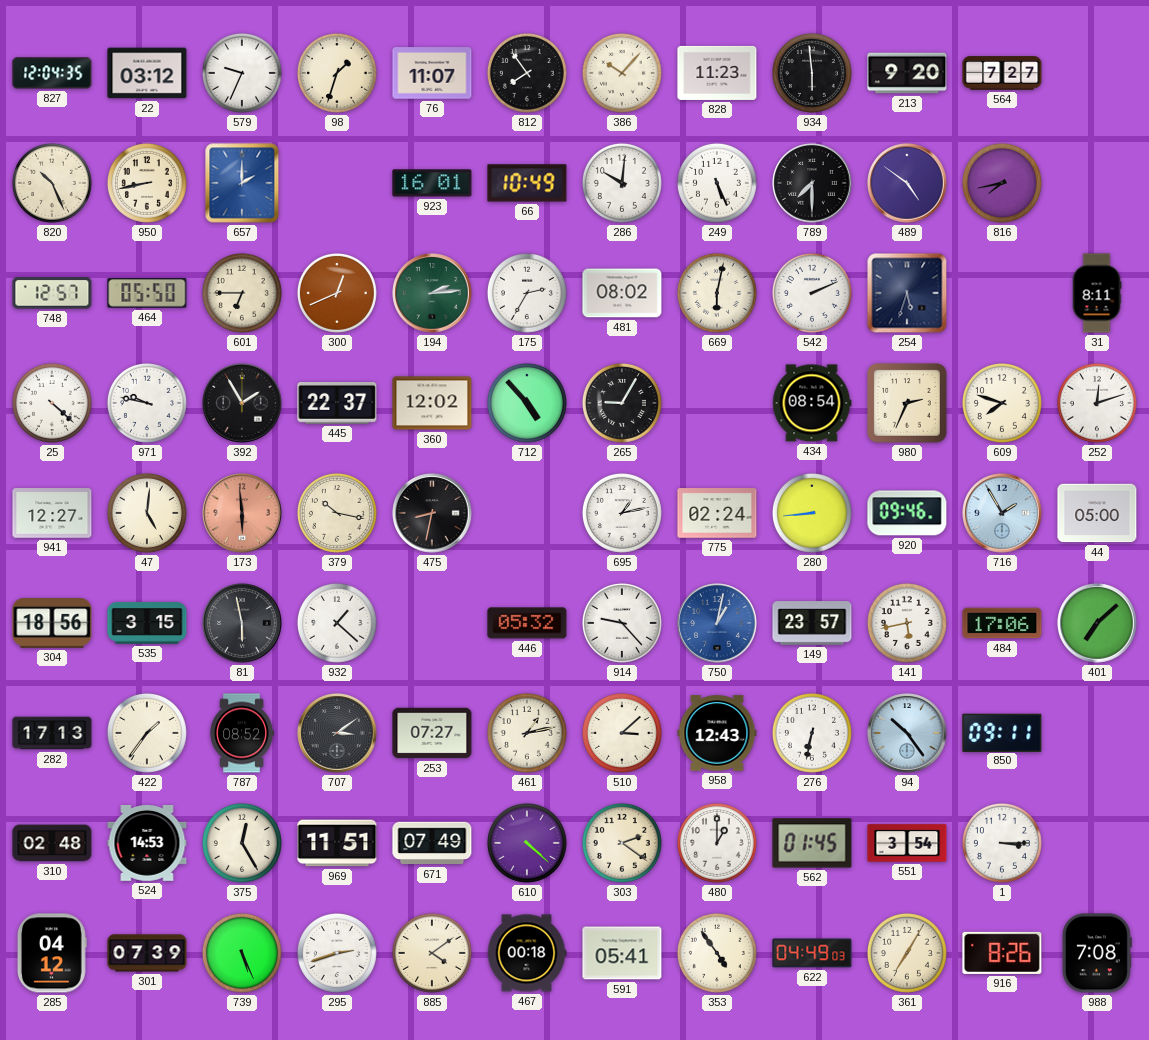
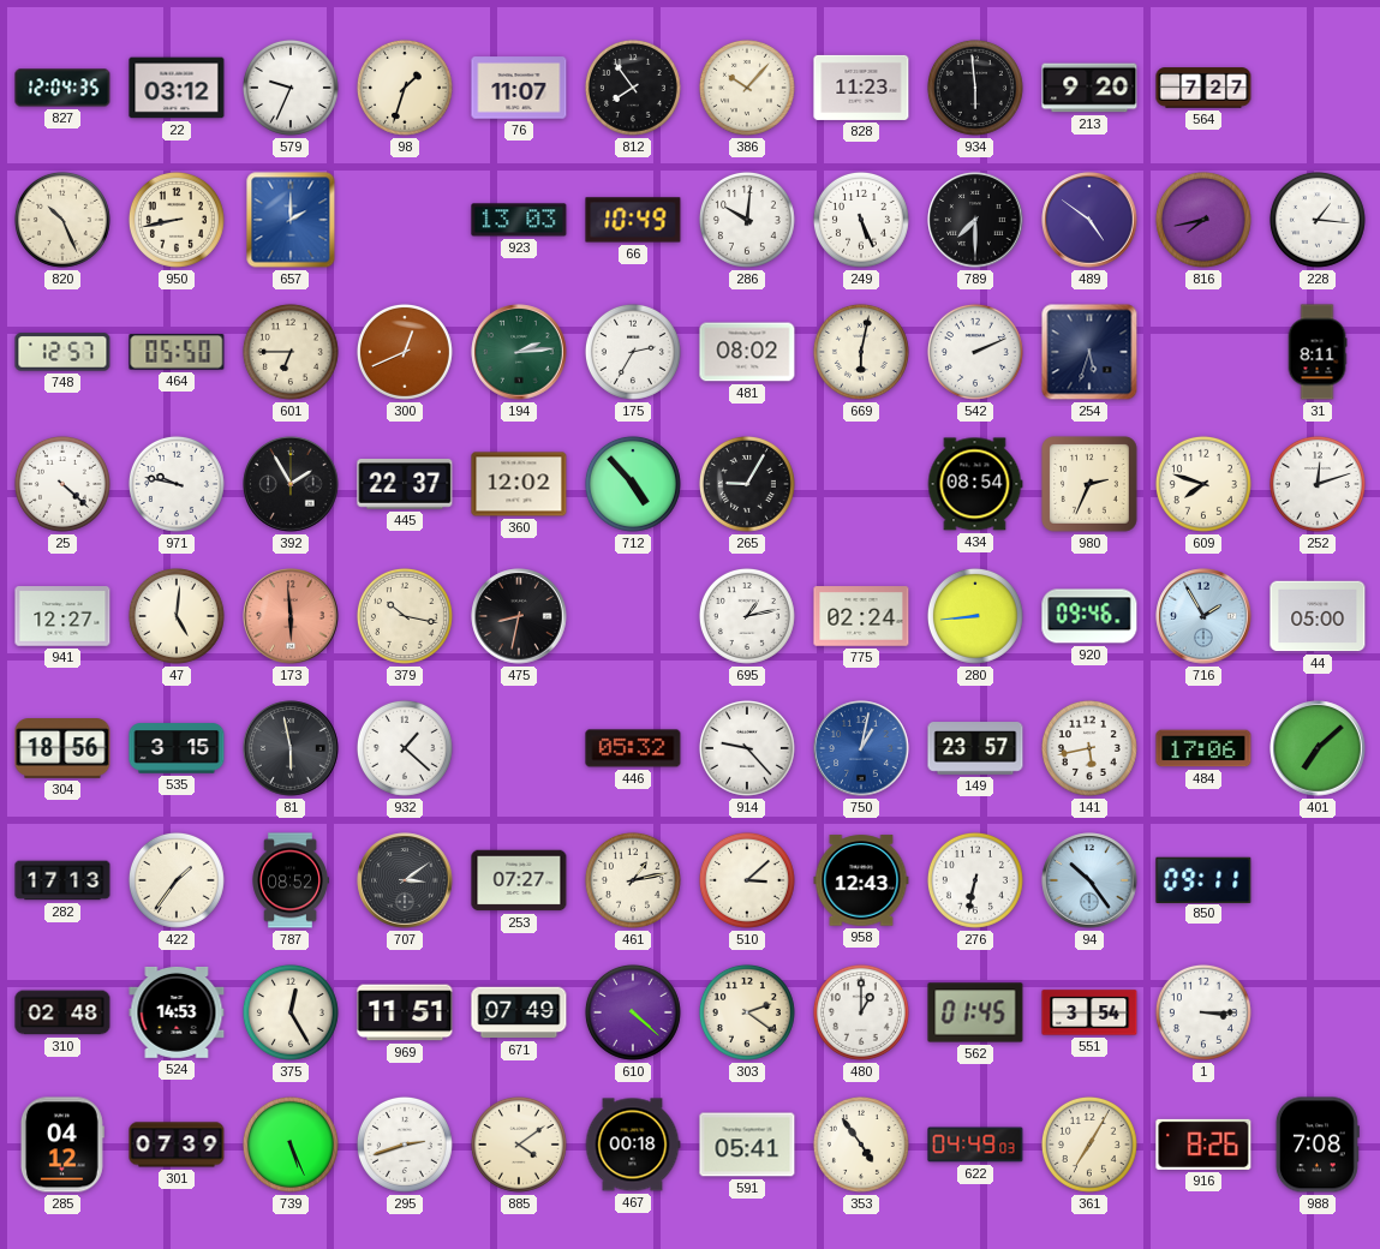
923: 16:01 -> 13:03
228: none -> 1:16
